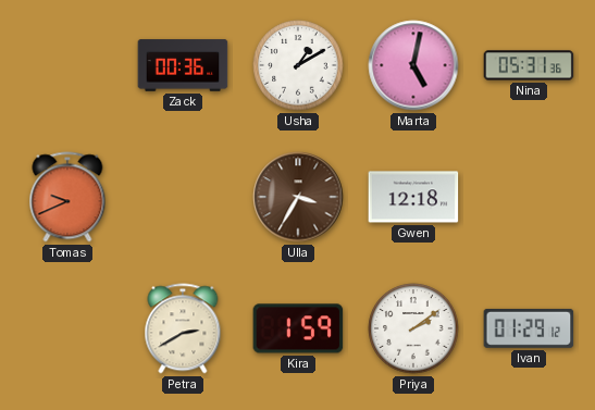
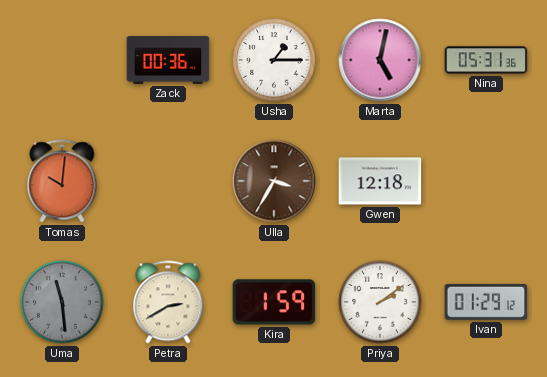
Usha: 1:10 -> 1:15
Tomas: 9:41 -> 10:01
Uma: none -> 11:29
